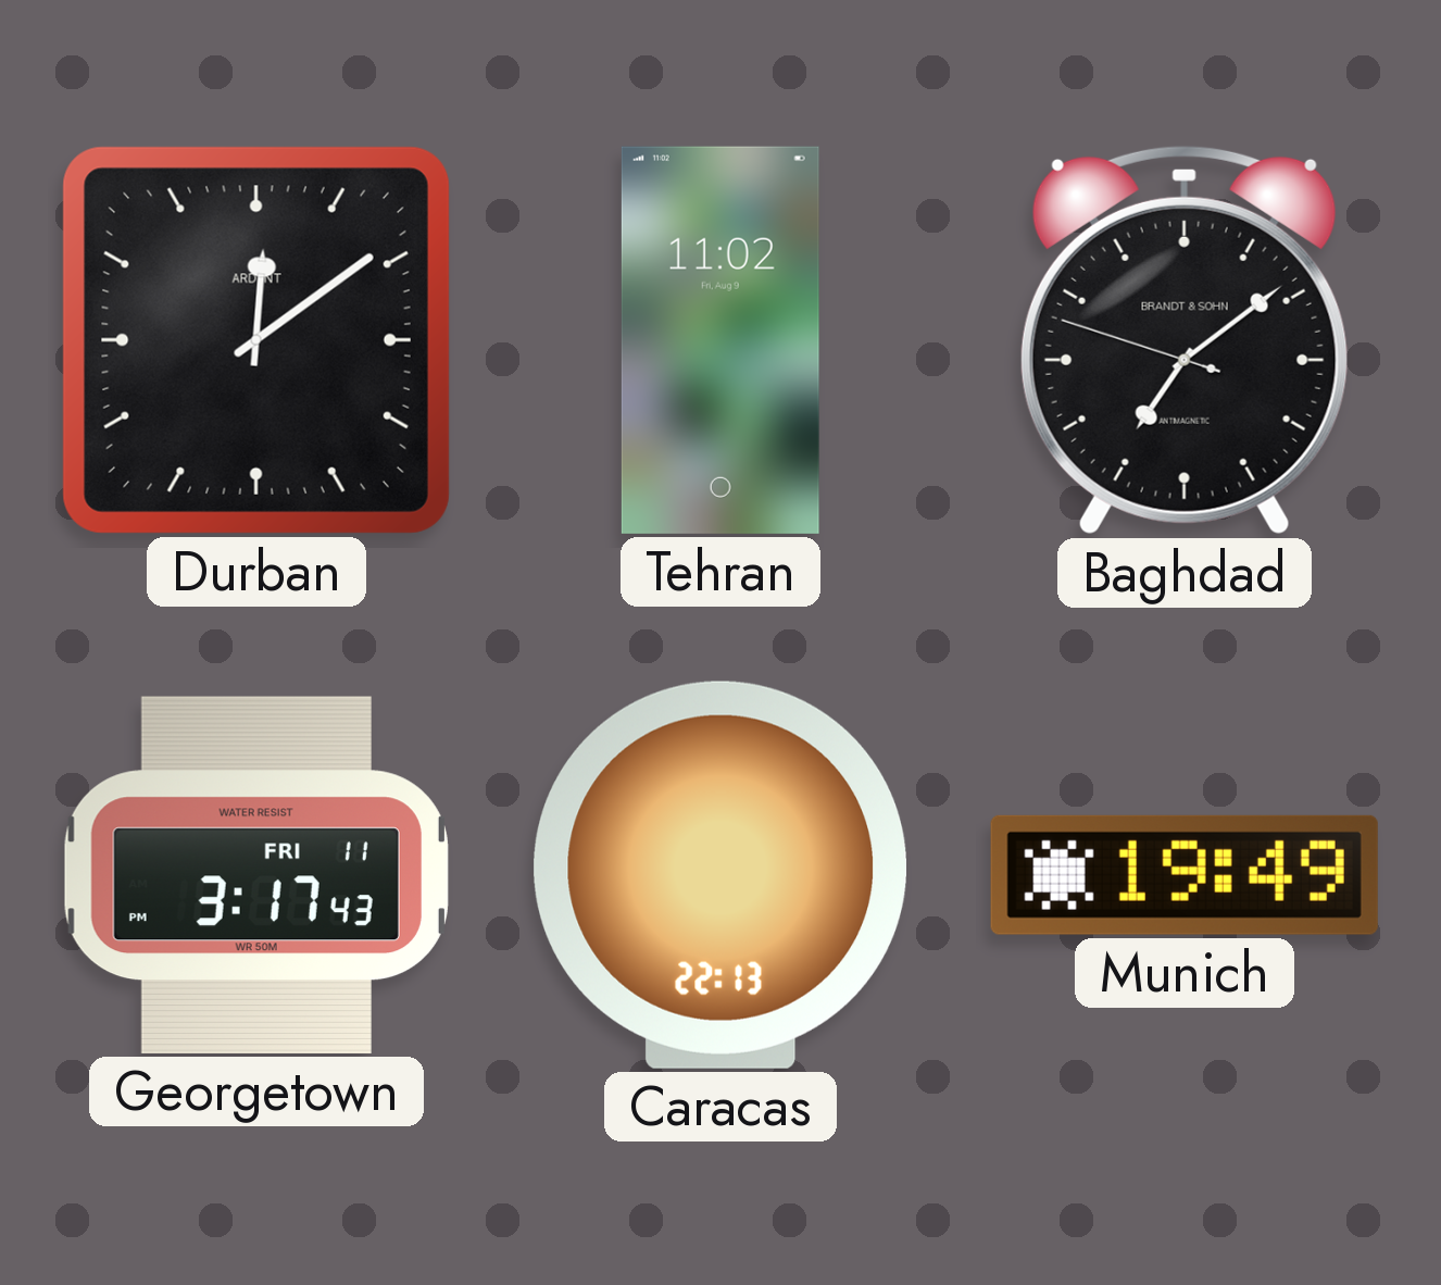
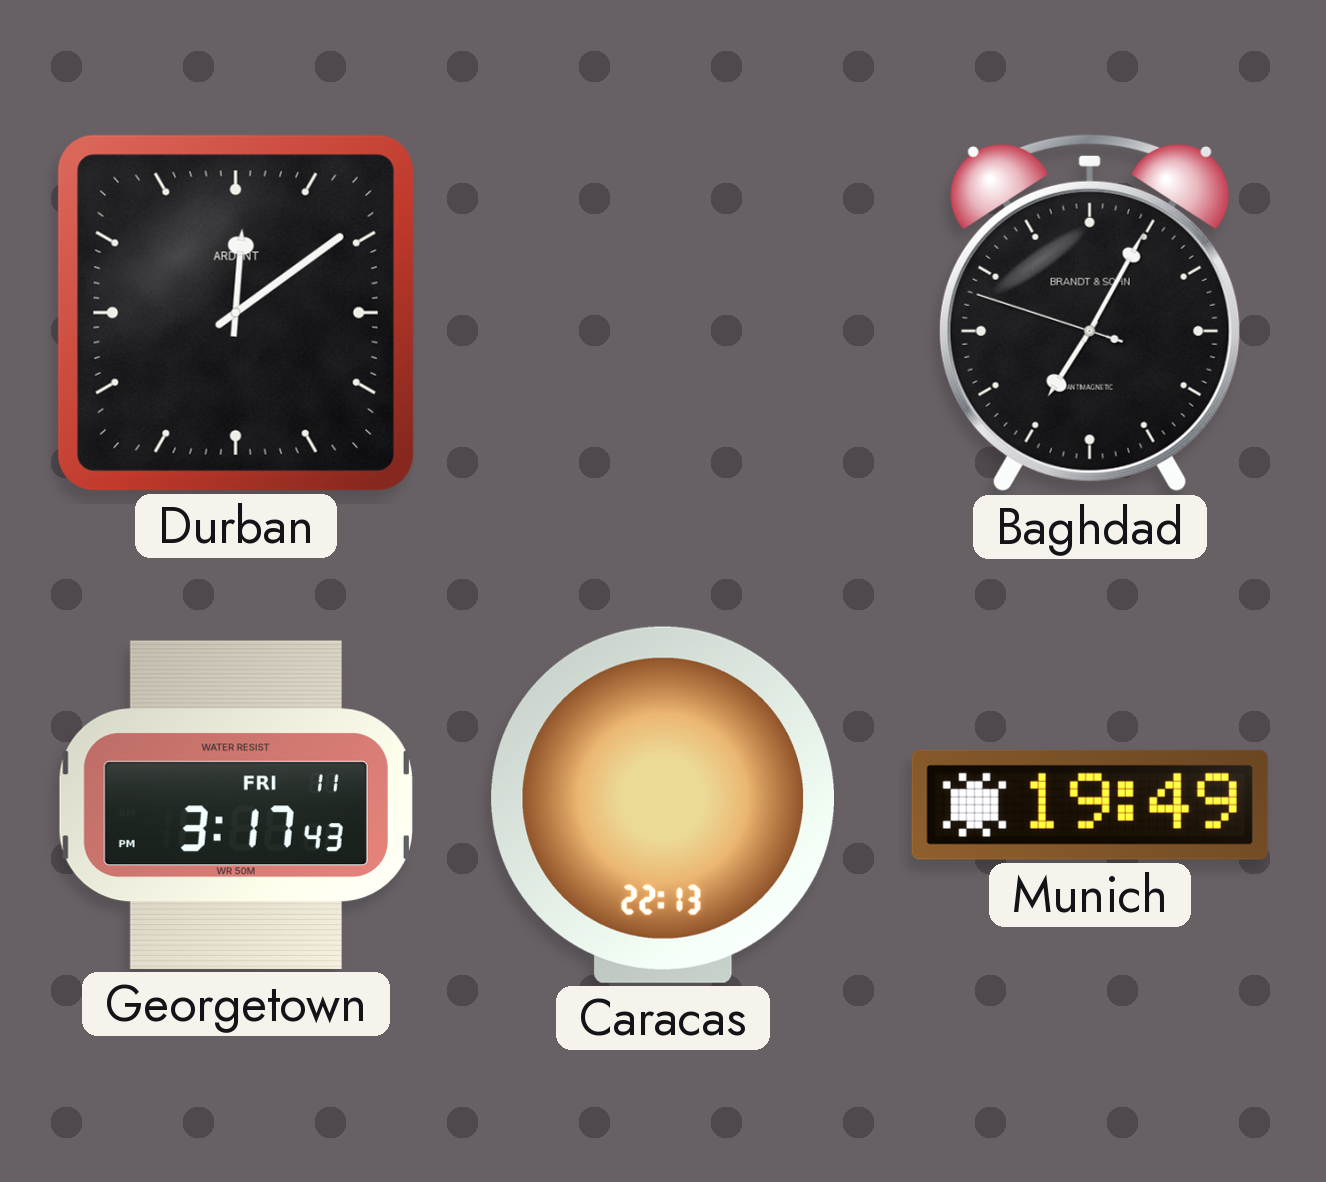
Tehran: 11:02 -> none
Baghdad: 7:08 -> 7:04
